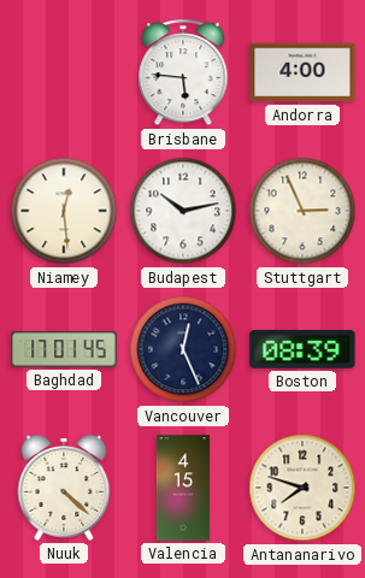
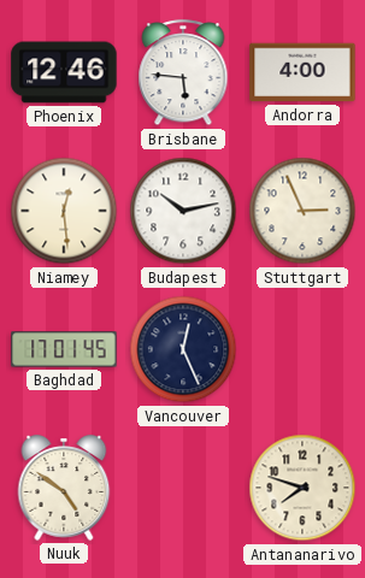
Phoenix: none -> 12:46
Boston: 08:39 -> none
Nuuk: 4:22 -> 4:51
Valencia: 4:15 -> none
